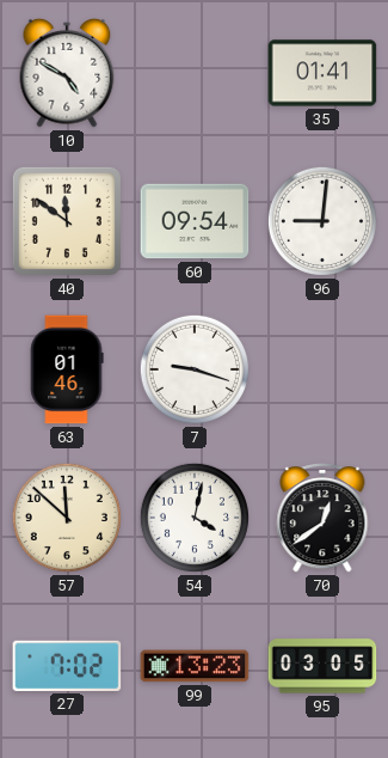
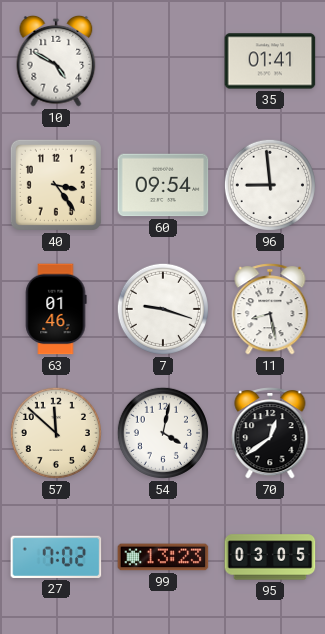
40: 11:51 -> 3:24
96: 9:01 -> 8:59
11: none -> 8:28
